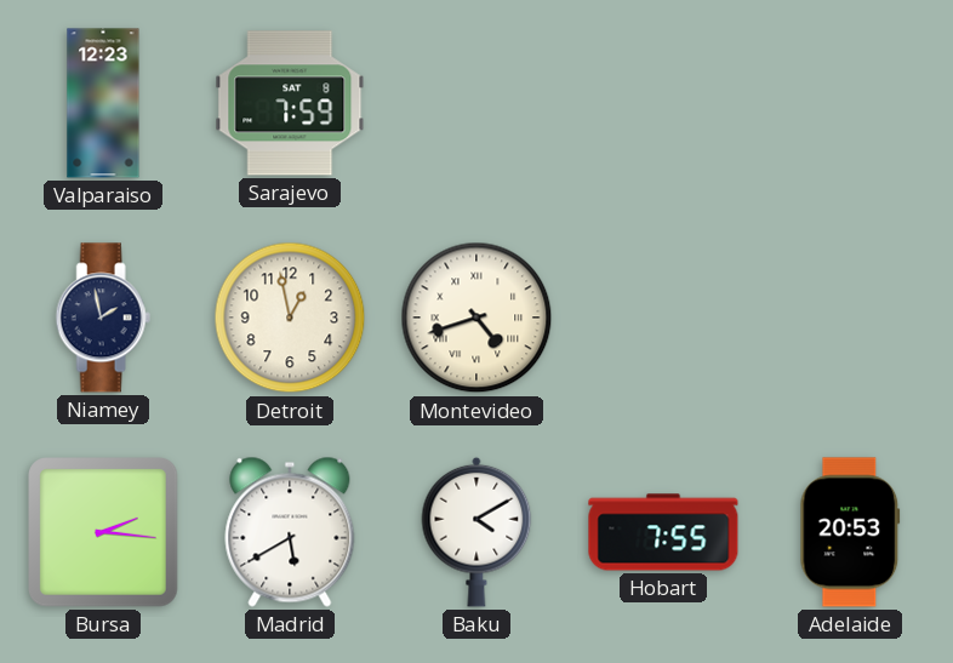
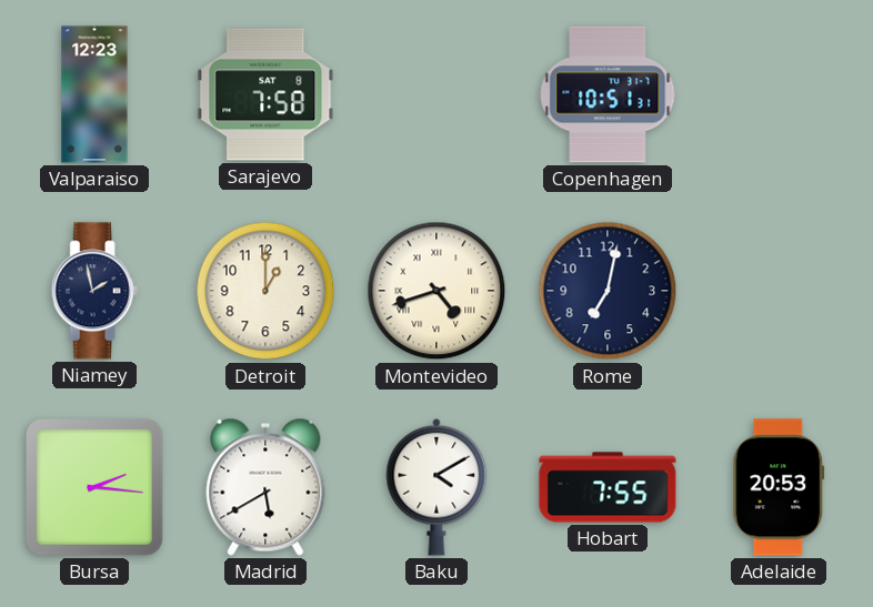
Sarajevo: 7:59 -> 7:58
Copenhagen: none -> 10:51
Detroit: 12:58 -> 1:00
Rome: none -> 7:02
